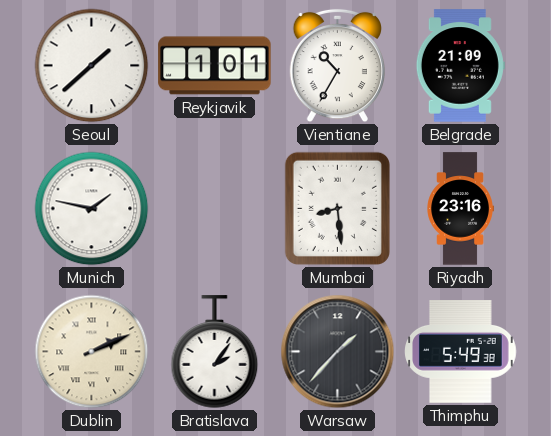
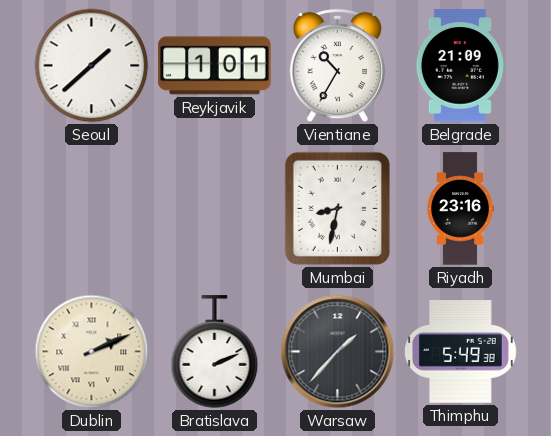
Munich: 1:47 -> none
Mumbai: 8:29 -> 8:32
Bratislava: 2:06 -> 2:11
